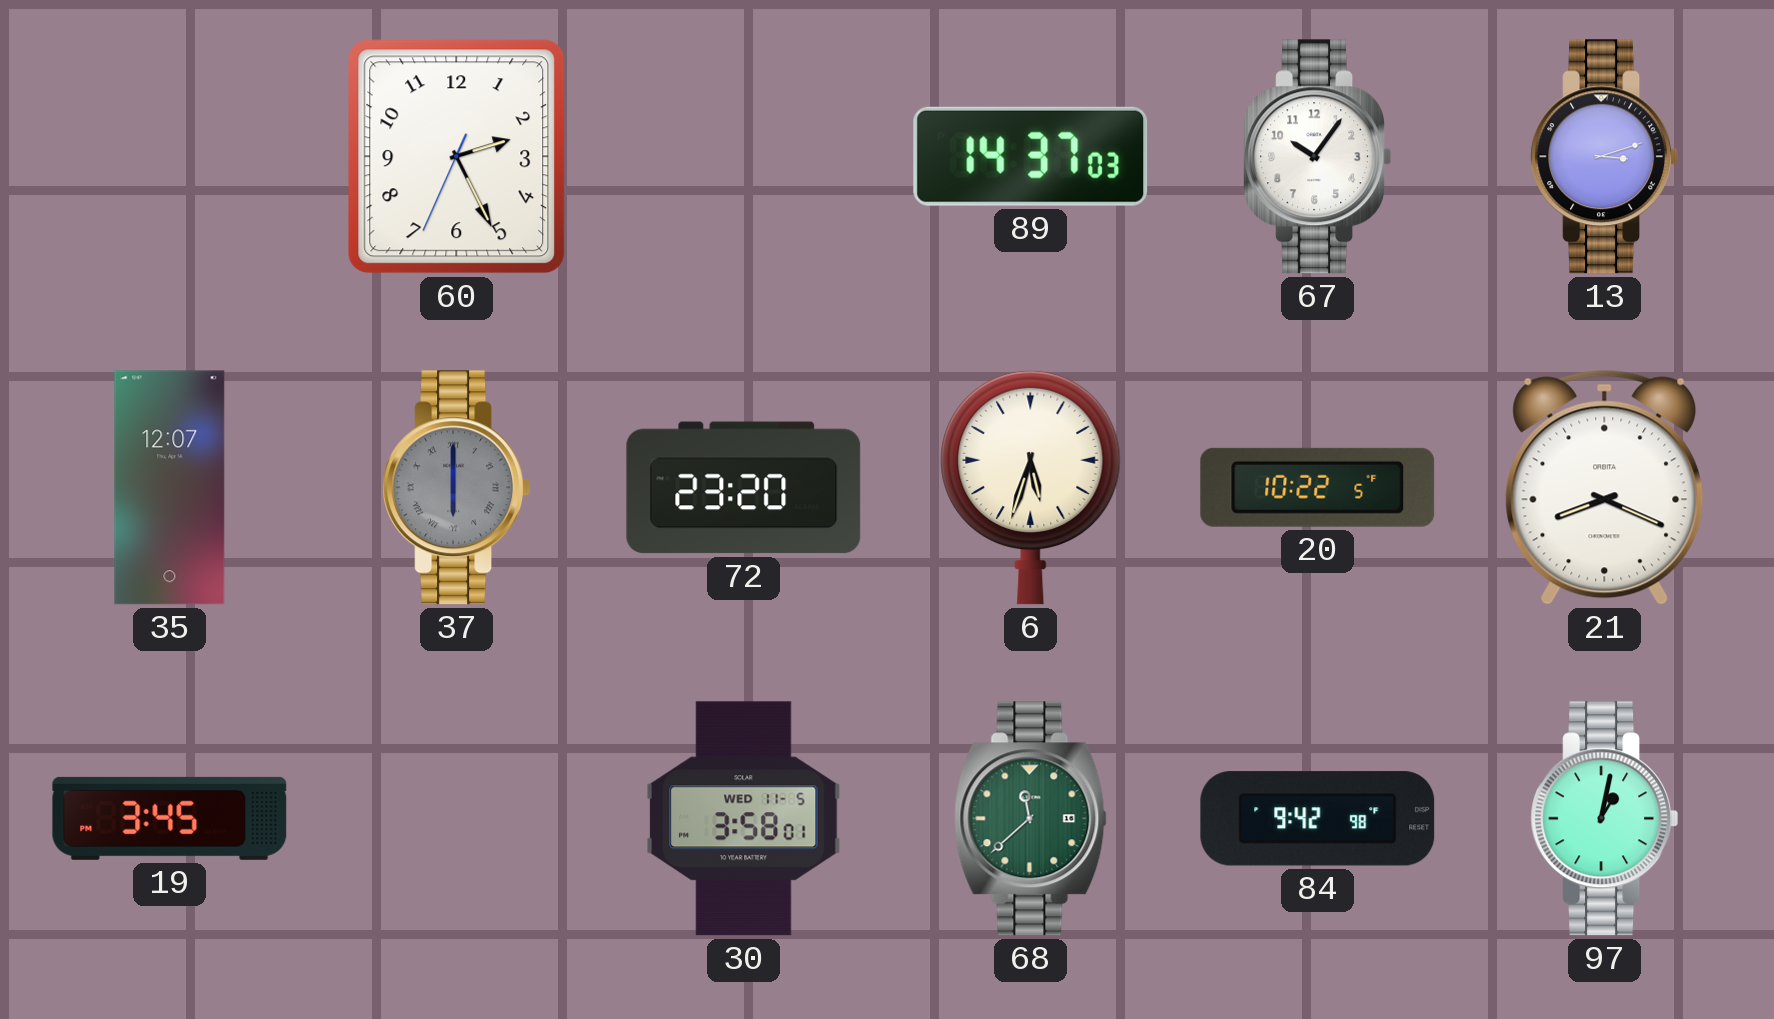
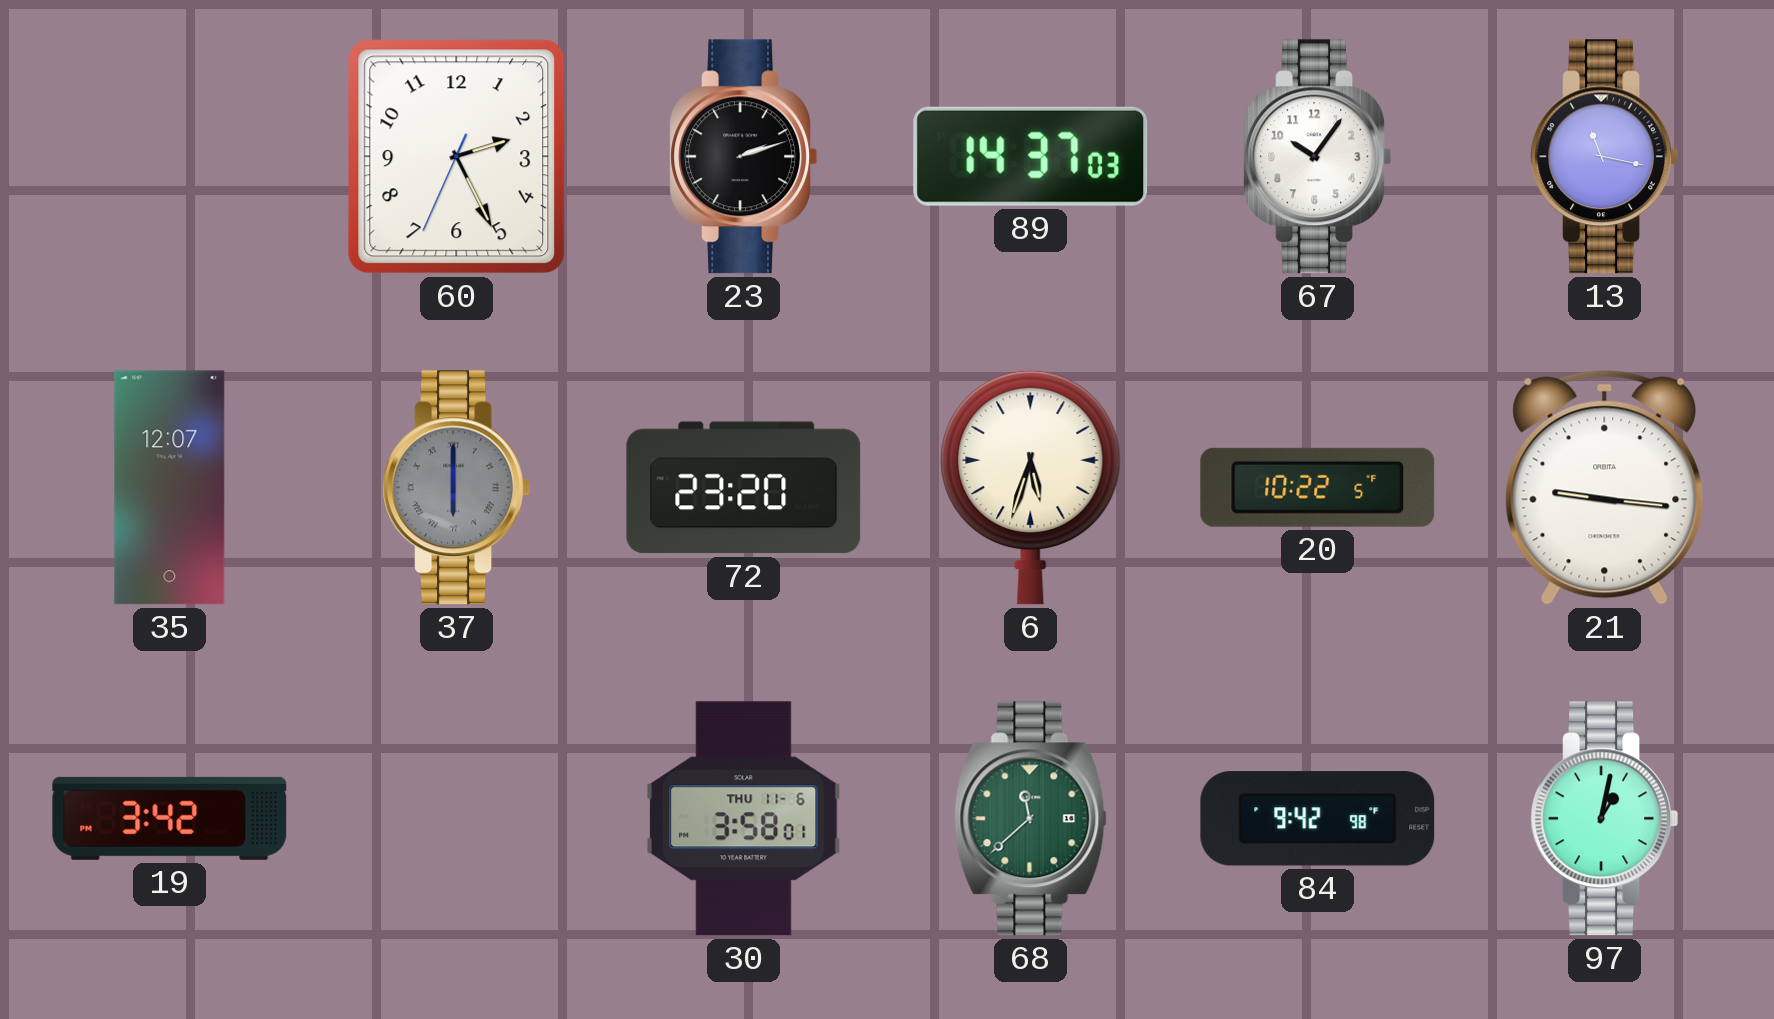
23: none -> 2:12
13: 3:12 -> 11:17
21: 8:19 -> 9:16
19: 3:45 -> 3:42
30 date: WED 11-5 -> THU 11-6
